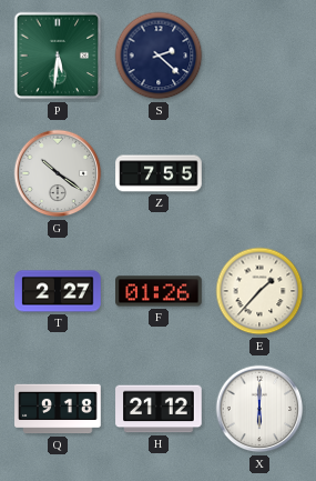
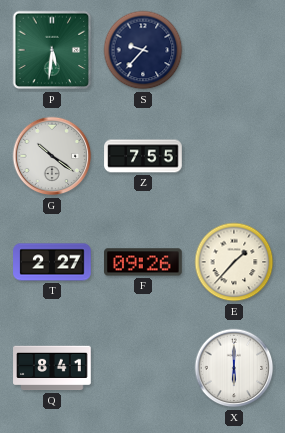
S: 2:22 -> 9:37
F: 01:26 -> 09:26
Q: 9:18 -> 8:41
H: 21:12 -> none
